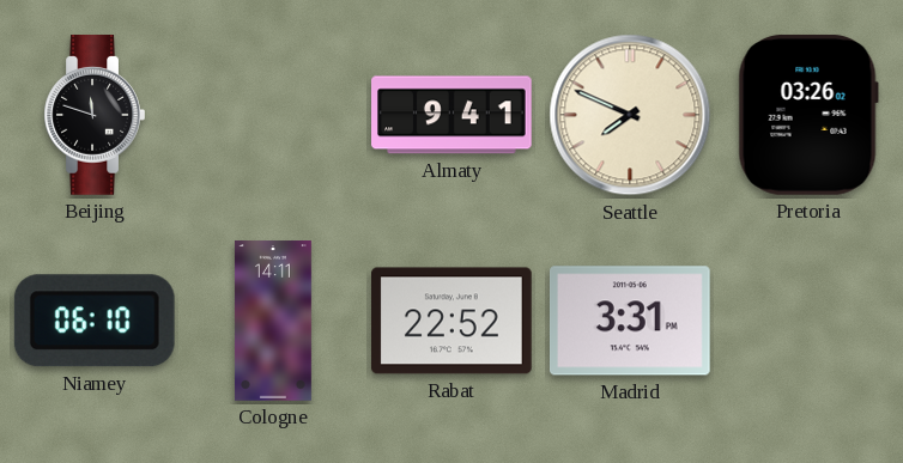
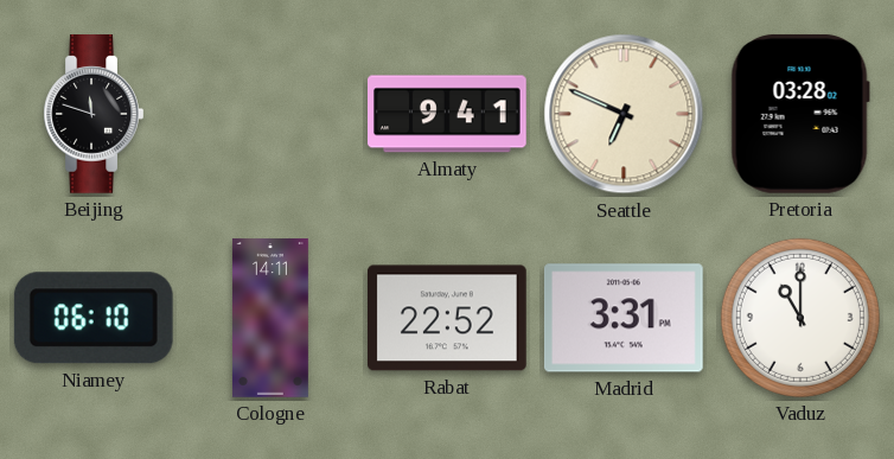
Seattle: 7:49 -> 6:49
Pretoria: 03:26 -> 03:28
Vaduz: none -> 11:00
